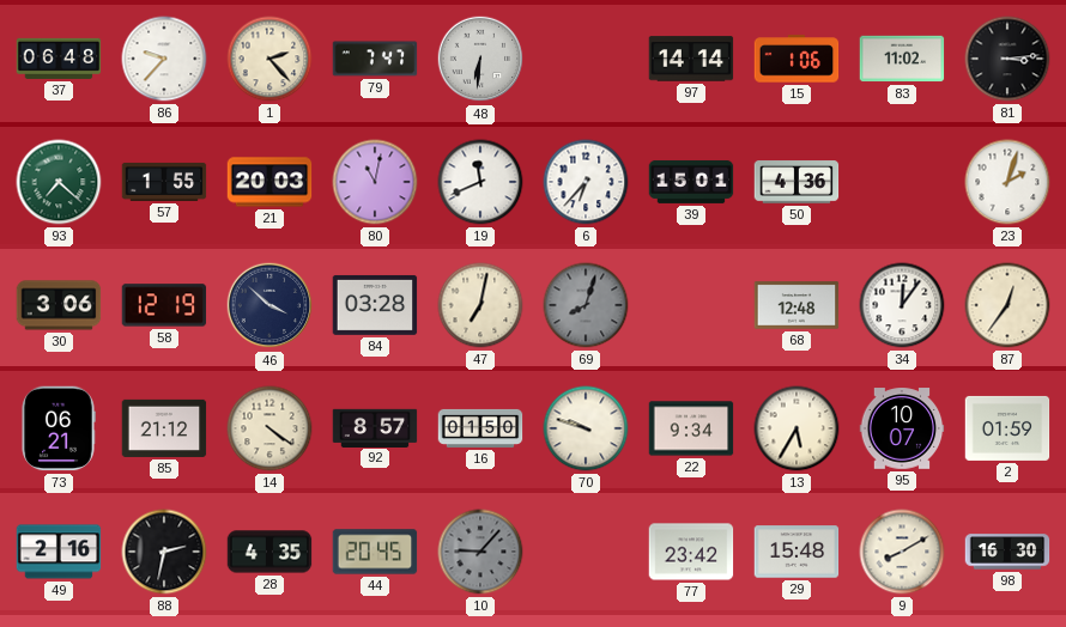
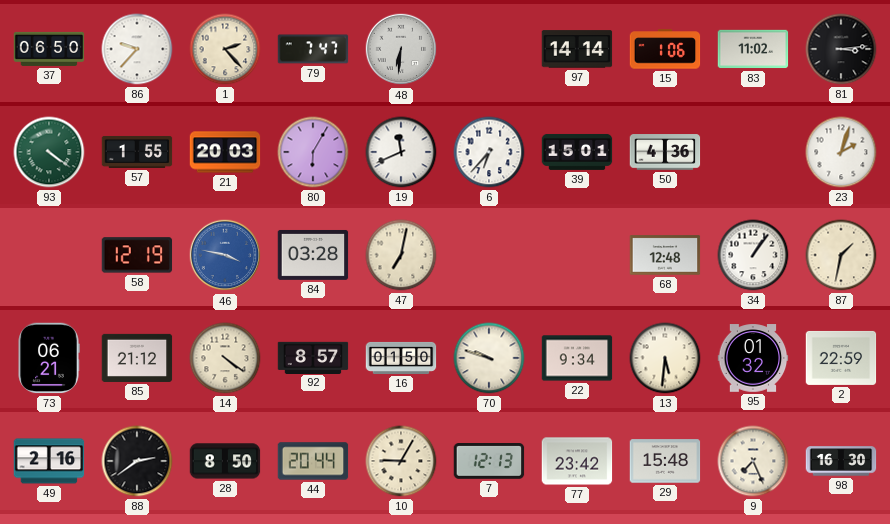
37: 06:48 -> 06:50
93: 7:22 -> 4:21
80: 11:02 -> 6:05
30: 3:06 -> none
46: 3:52 -> 3:47
46 dial: navy -> blue
69: 8:03 -> none
34: 12:06 -> 1:06
87: 12:36 -> 1:32
13: 5:35 -> 5:31
95: 10:07 -> 01:32
2: 01:59 -> 22:59
88: 2:32 -> 2:39
28: 4:35 -> 8:50
44: 20:45 -> 20:44
10: 9:07 -> 9:05
10 dial: grey -> cream
7: none -> 12:13
9: 8:10 -> 7:26
